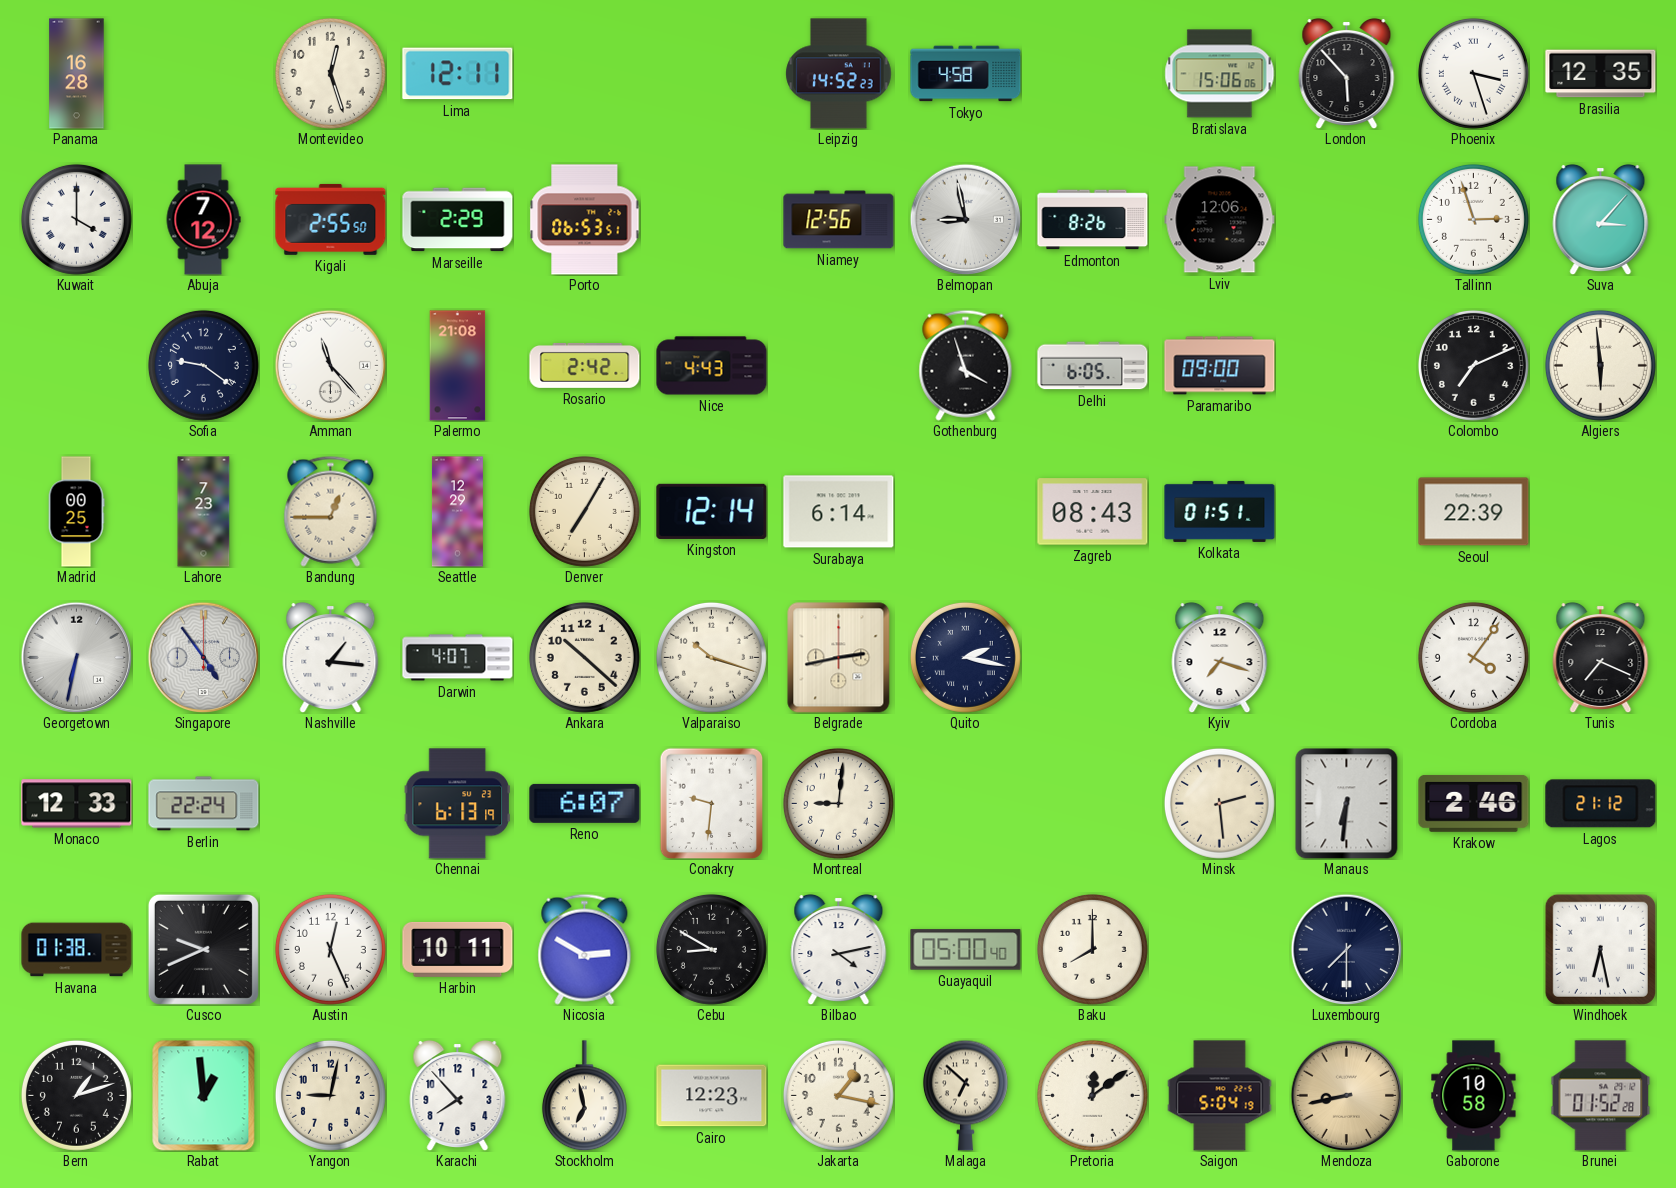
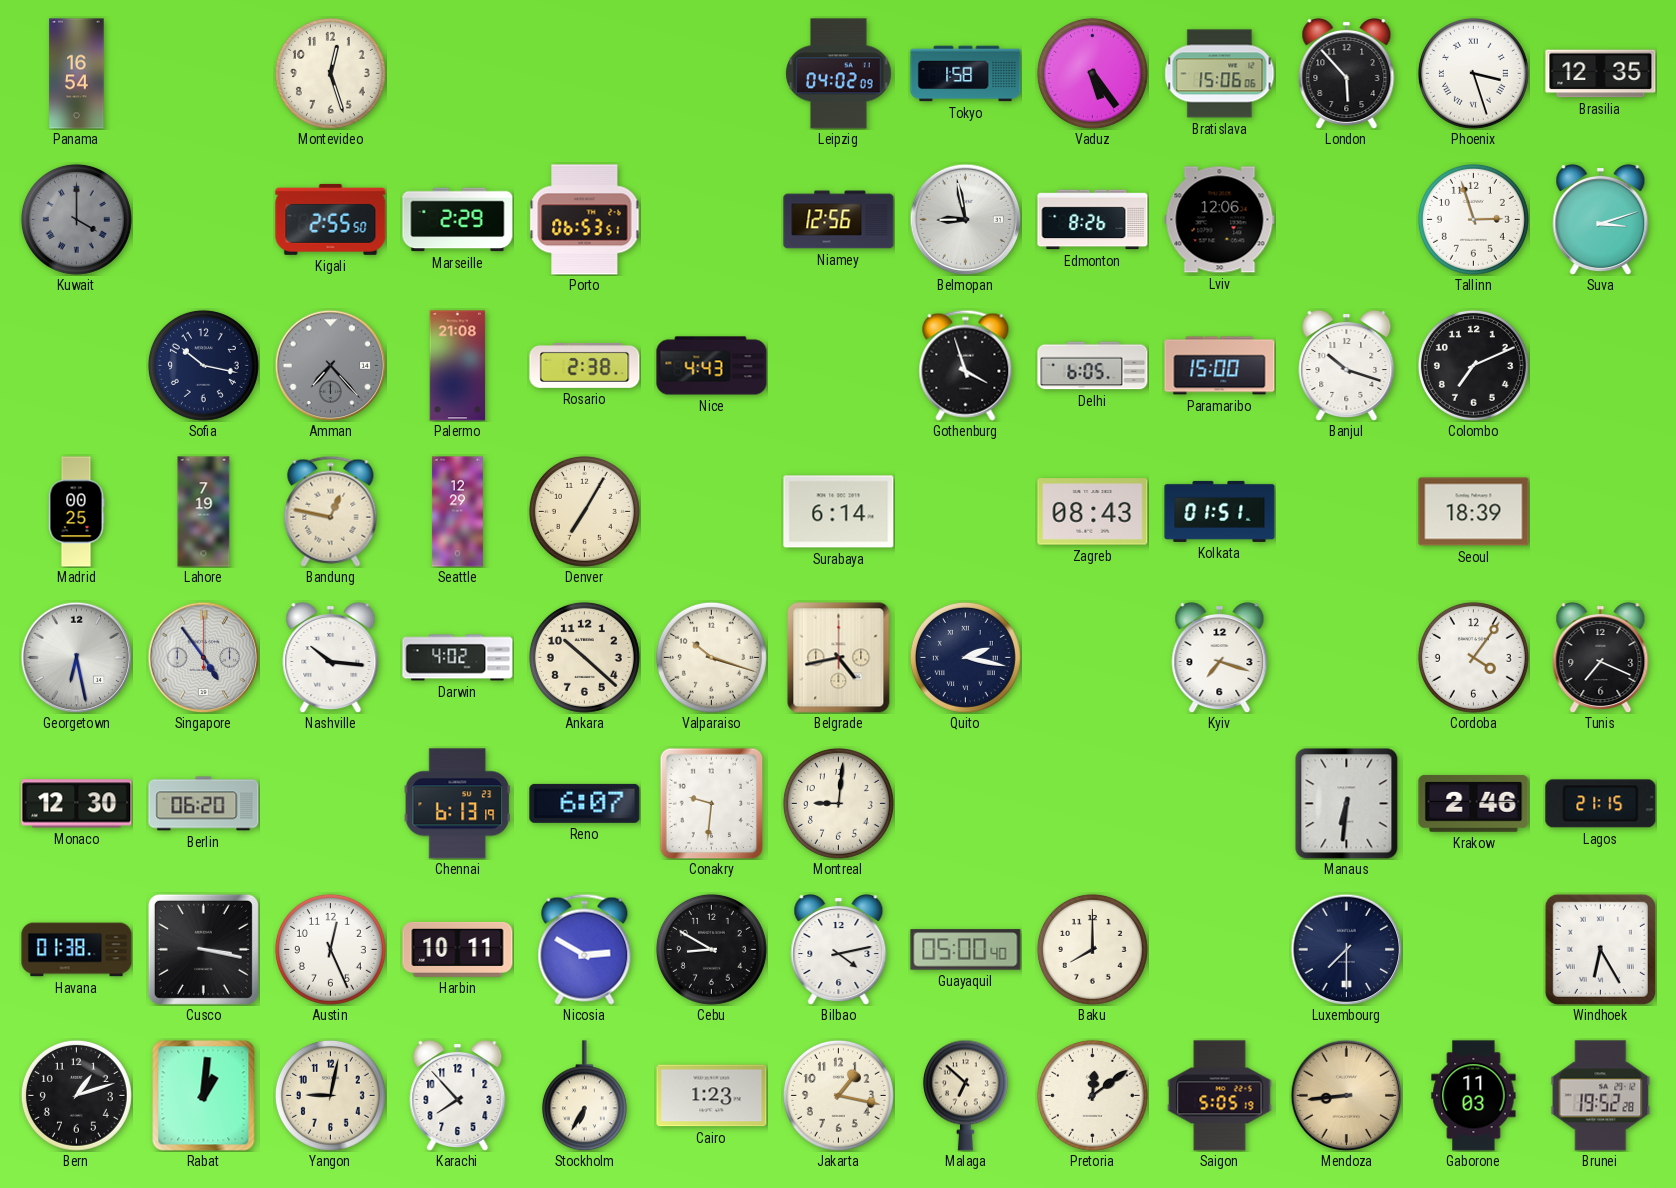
Panama: 16:28 -> 16:54
Lima: 12:11 -> none
Leipzig: 14:52 -> 04:02
Tokyo: 4:58 -> 1:58
Vaduz: none -> 5:24
Kuwait dial: white -> grey
Abuja: 7:12 -> none
Suva: 3:07 -> 3:12
Sofia: 9:21 -> 10:17
Amman: 11:23 -> 7:23
Amman dial: white -> grey
Rosario: 2:42 -> 2:38
Paramaribo: 09:00 -> 15:00
Banjul: none -> 10:18
Algiers: 5:59 -> none
Lahore: 7:23 -> 7:19
Bandung: 12:45 -> 12:47
Kingston: 12:14 -> none
Seoul: 22:39 -> 18:39
Georgetown: 6:32 -> 6:28
Nashville: 1:16 -> 10:16
Darwin: 4:07 -> 4:02
Belgrade: 2:43 -> 4:43
Monaco: 12:33 -> 12:30
Berlin: 22:24 -> 06:20
Minsk: 2:29 -> none
Lagos: 21:12 -> 21:15
Cusco: 9:41 -> 3:17
Windhoek: 6:28 -> 6:25
Rabat: 12:59 -> 1:01
Stockholm: 6:58 -> 6:35
Cairo: 12:23 -> 1:23
Saigon: 5:04 -> 5:05
Mendoza: 8:43 -> 8:44
Gaborone: 10:58 -> 11:03
Brunei: 01:52 -> 19:52
